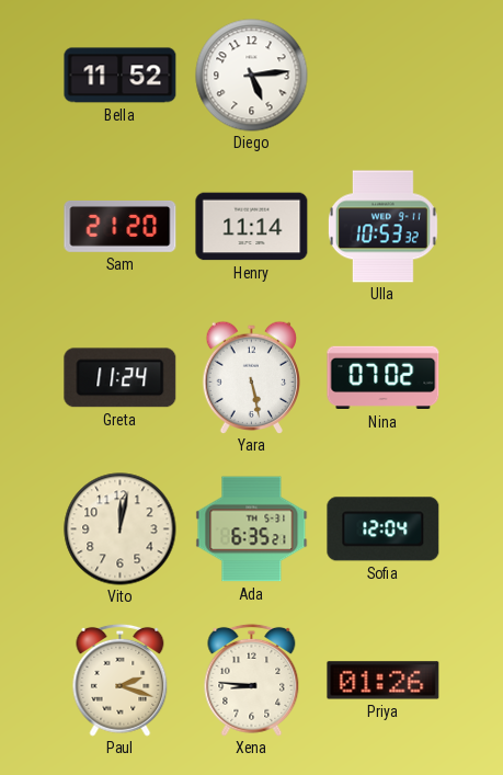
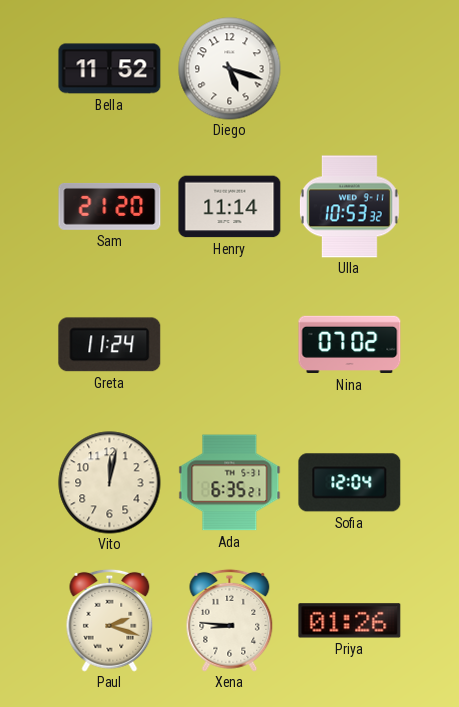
Diego: 5:14 -> 5:18
Yara: 5:28 -> none
